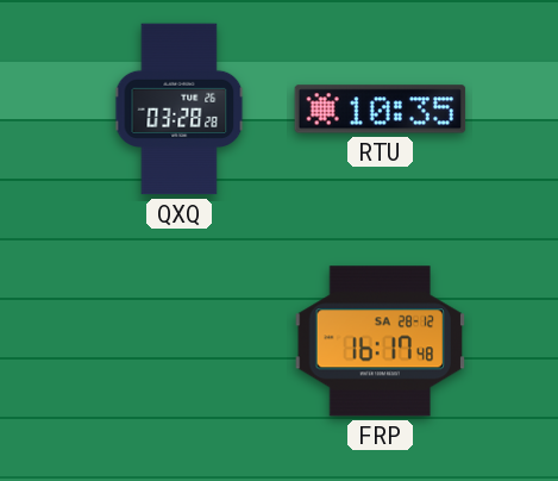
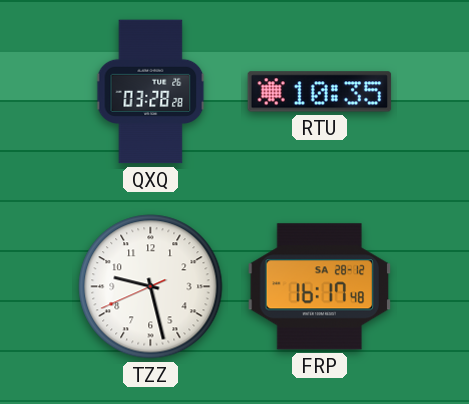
TZZ: none -> 9:27
